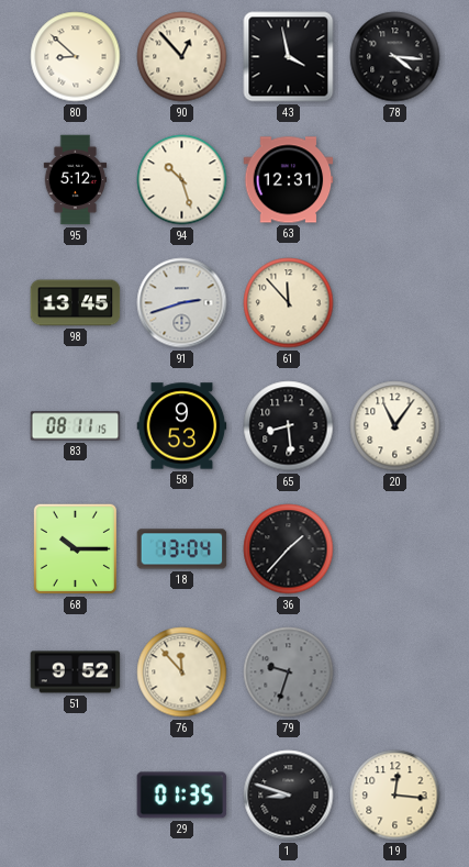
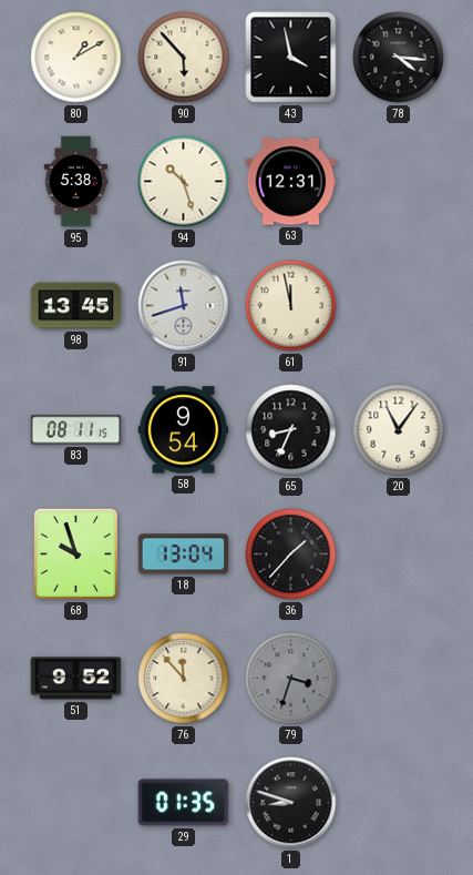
80: 8:52 -> 1:10
90: 12:53 -> 5:53
95: 5:12 -> 5:38
91: 2:42 -> 11:42
61: 11:53 -> 11:58
58: 9:53 -> 9:54
65: 8:29 -> 8:34
68: 10:15 -> 9:57
79: 9:33 -> 3:33
19: 12:16 -> none
